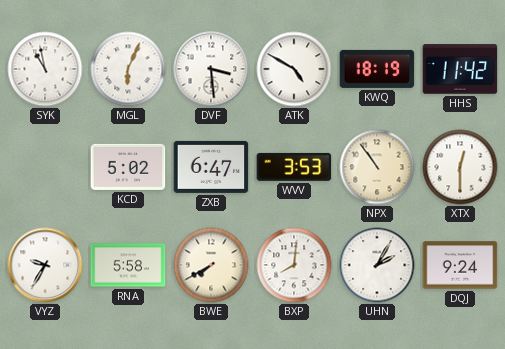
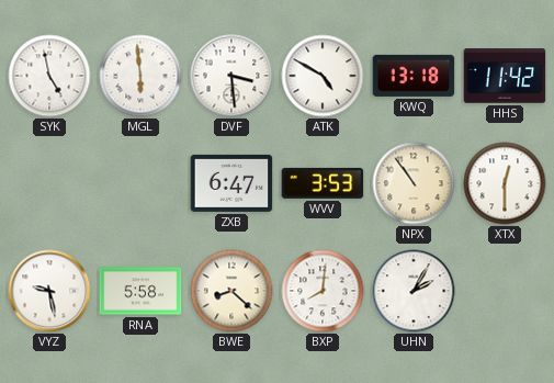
SYK: 10:58 -> 4:58
MGL: 6:04 -> 5:59
KWQ: 18:19 -> 13:18
KCD: 5:02 -> none
VYZ: 9:35 -> 9:28
BWE: 7:40 -> 8:22
DQJ: 9:24 -> none
